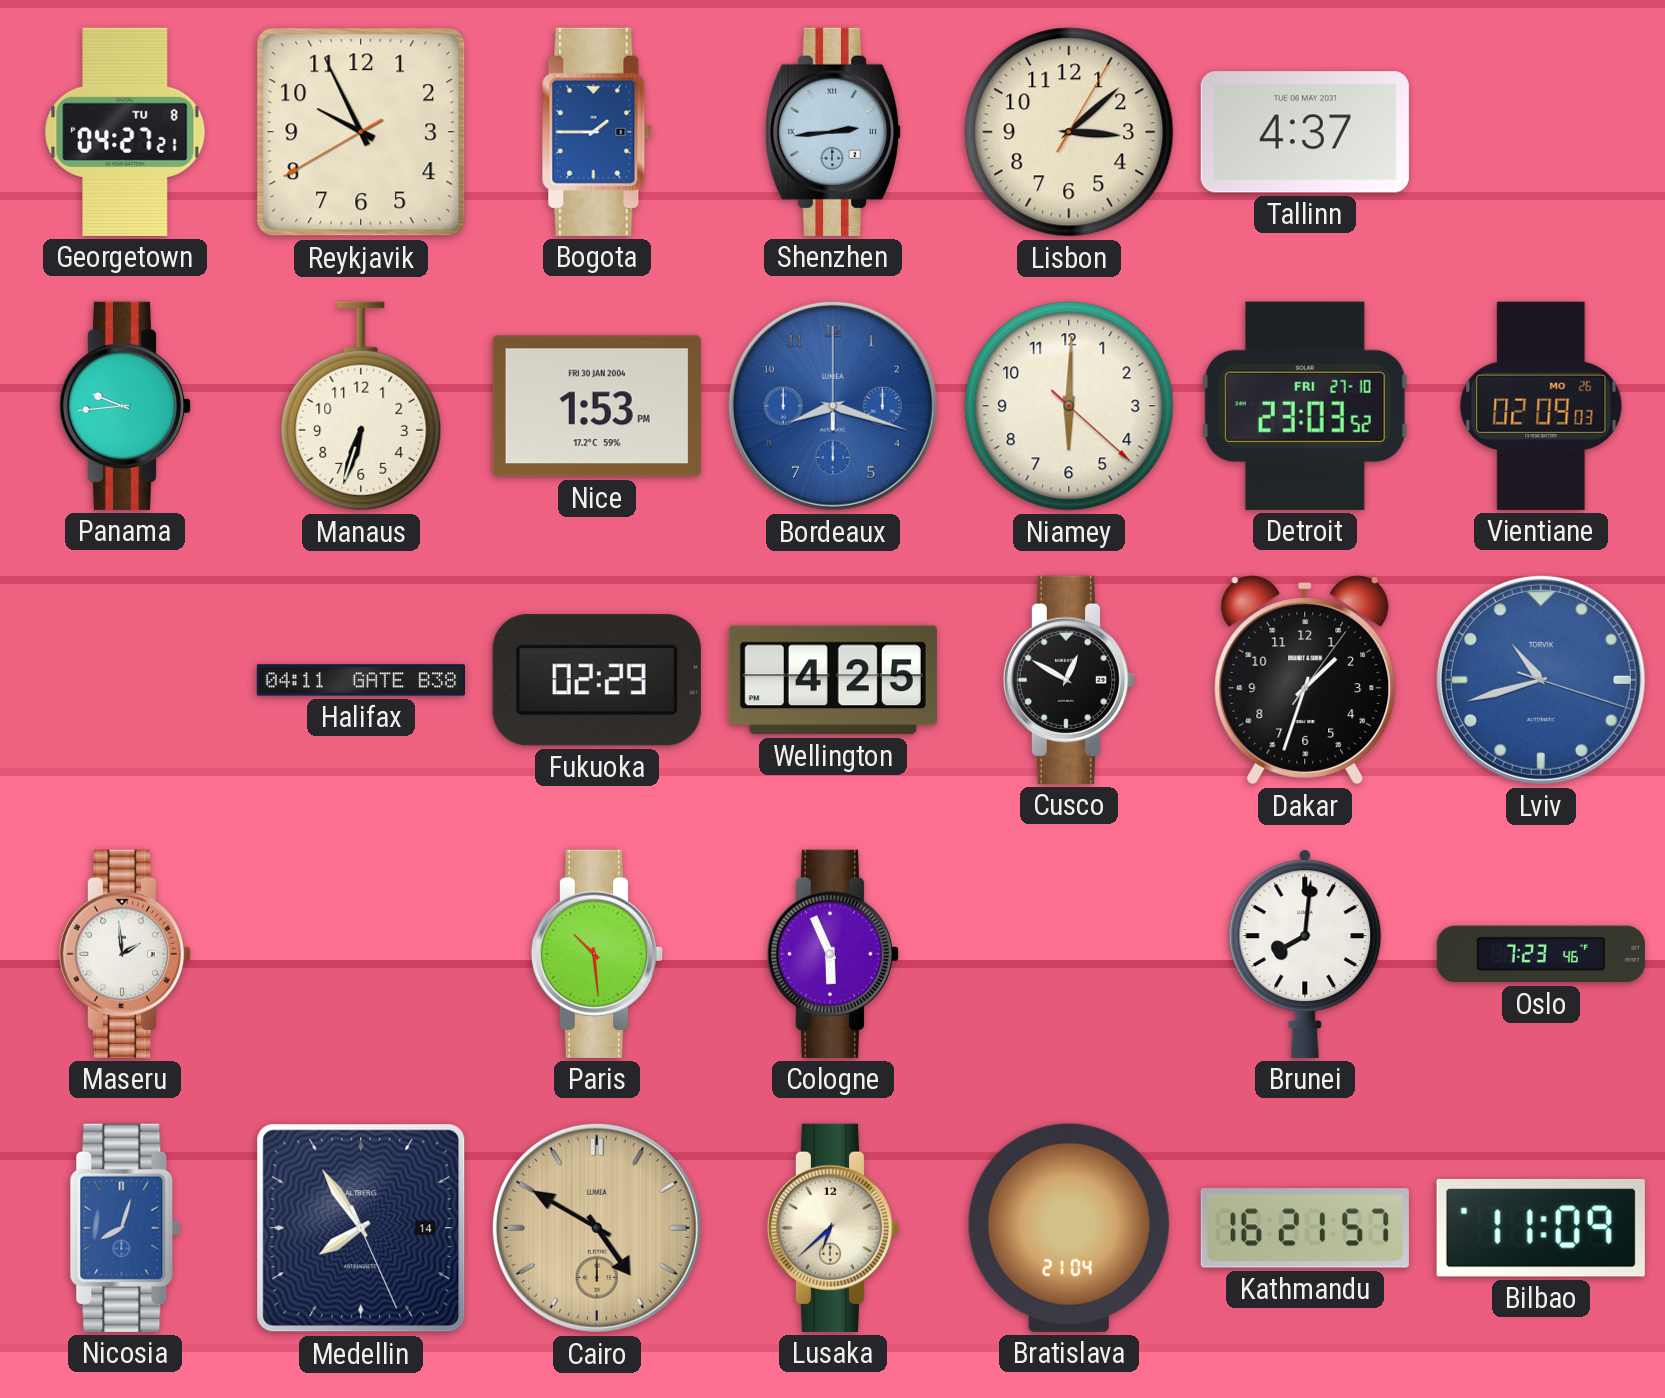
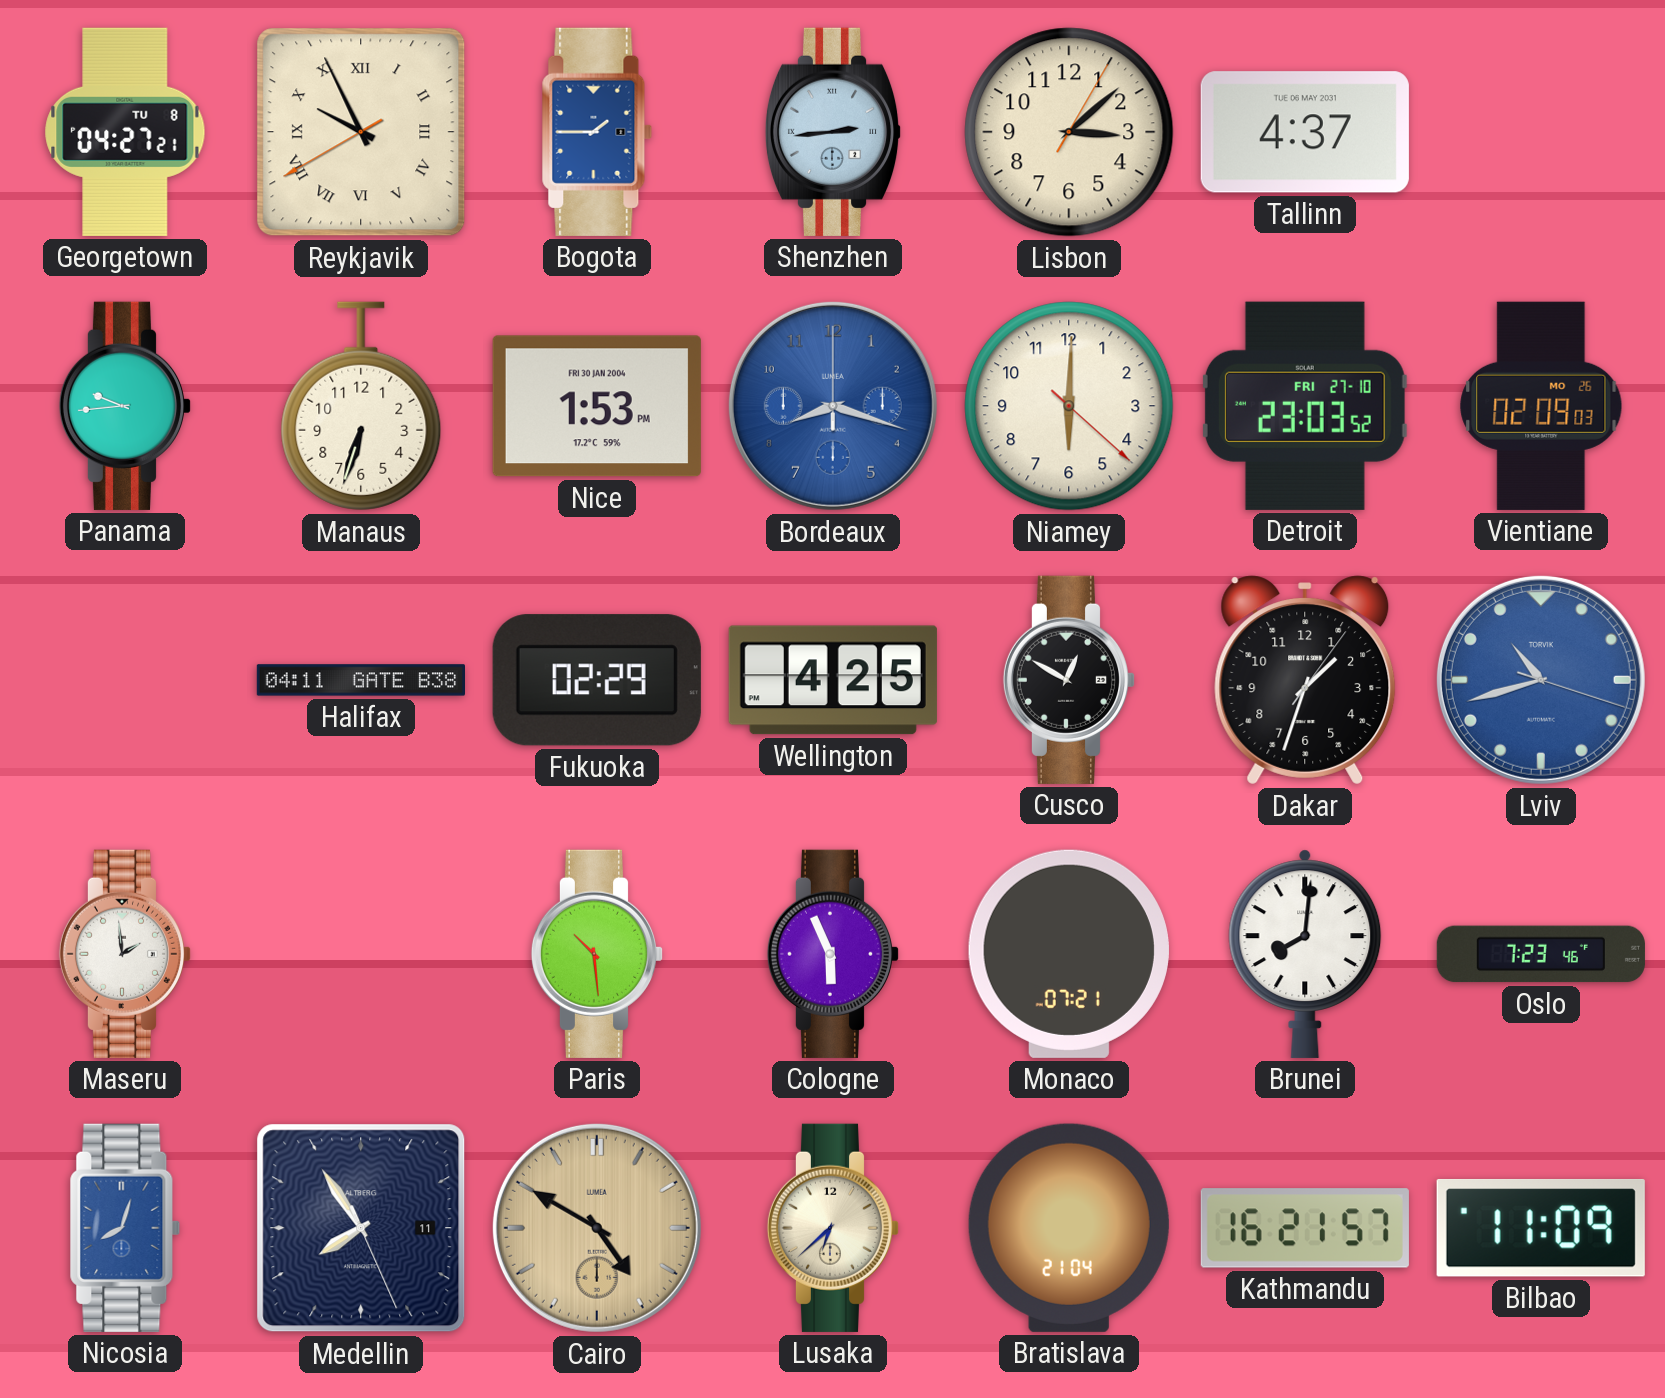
Reykjavik numerals: Arabic -> Roman
Monaco: none -> 07:21
Medellin date: 14 -> 11
